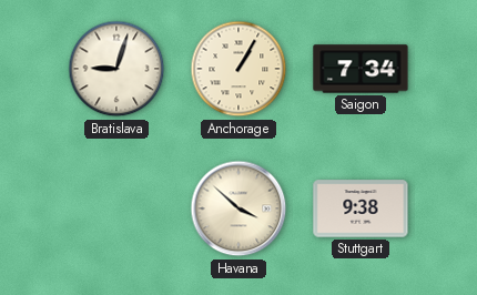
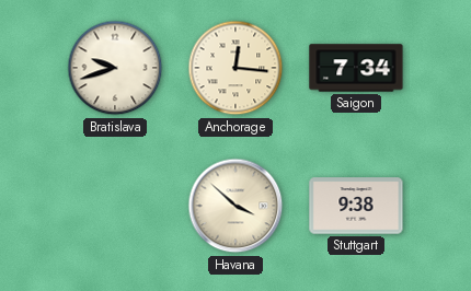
Bratislava: 9:03 -> 9:42
Anchorage: 1:05 -> 12:16
